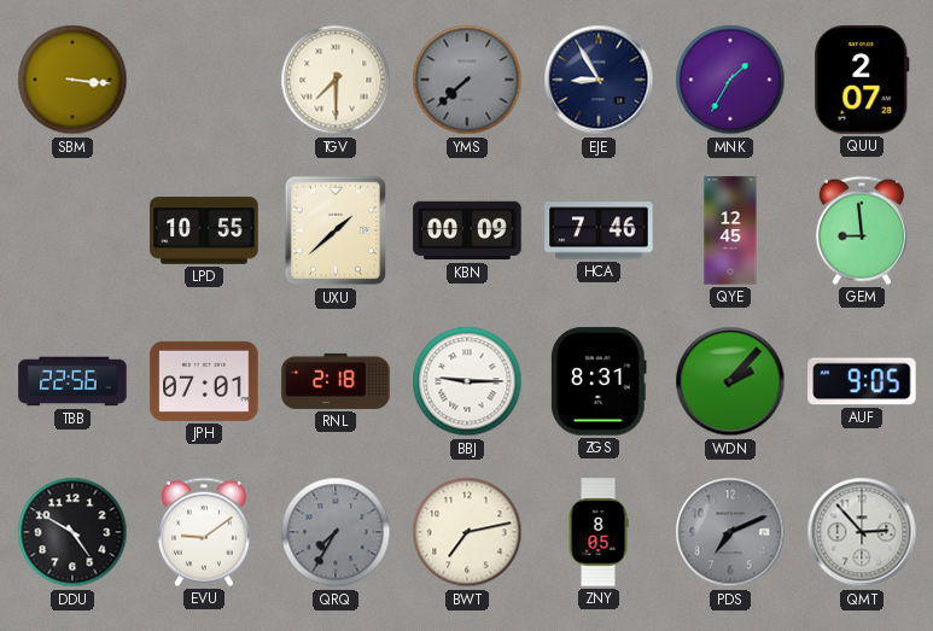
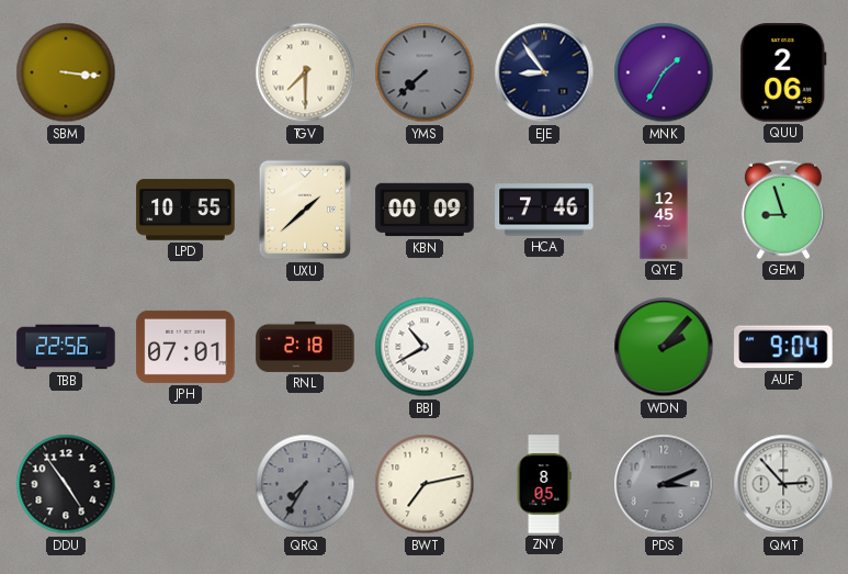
EJE: 8:55 -> 8:54
QUU: 2:07 -> 2:06
GEM: 8:59 -> 8:57
BBJ: 9:15 -> 10:40
ZGS: 8:31 -> none
AUF: 9:05 -> 9:04
DDU: 4:50 -> 4:54
EVU: 9:09 -> none
PDS: 7:11 -> 3:11
